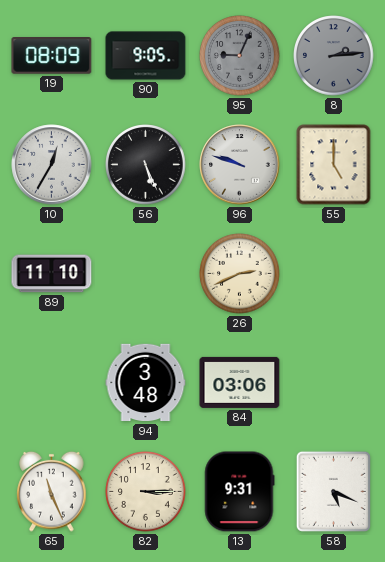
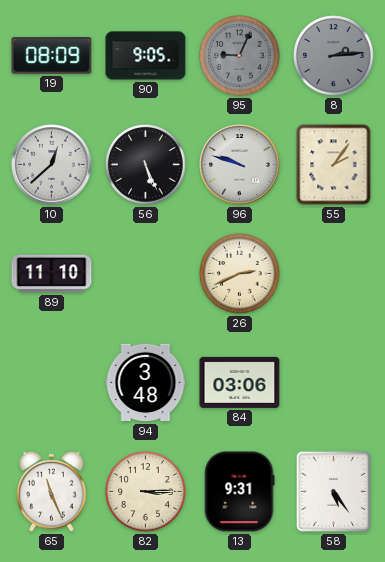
10: 12:35 -> 12:38
55: 5:00 -> 2:06
58: 5:19 -> 5:24
